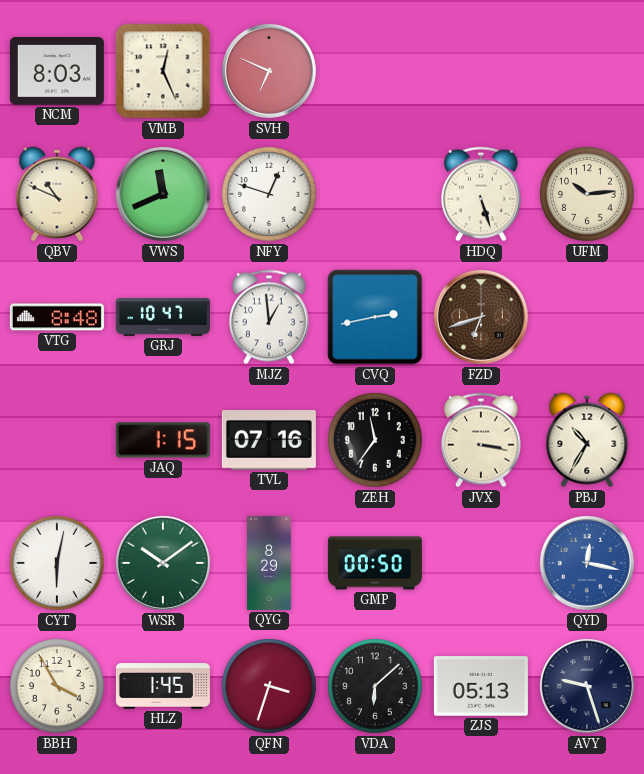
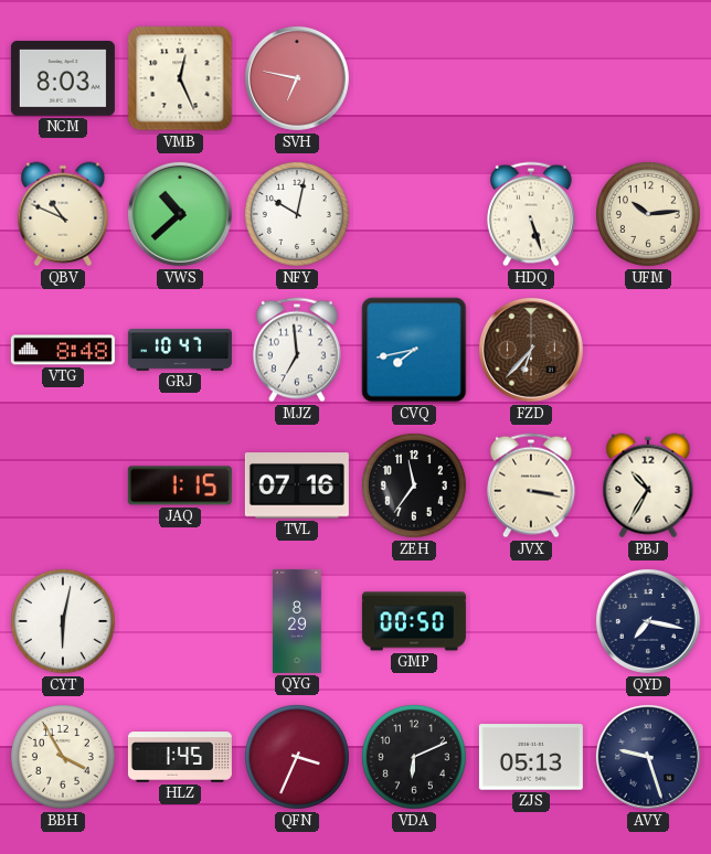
SVH: 6:49 -> 6:47
VWS: 11:41 -> 10:38
NFY: 12:48 -> 10:02
MJZ: 12:59 -> 6:59
CVQ: 2:43 -> 7:43
FZD: 6:42 -> 6:37
WSR: 10:09 -> none
QYD: 12:17 -> 7:17
QYD dial: blue -> navy
QFN: 3:33 -> 3:34
VDA: 6:08 -> 6:11
